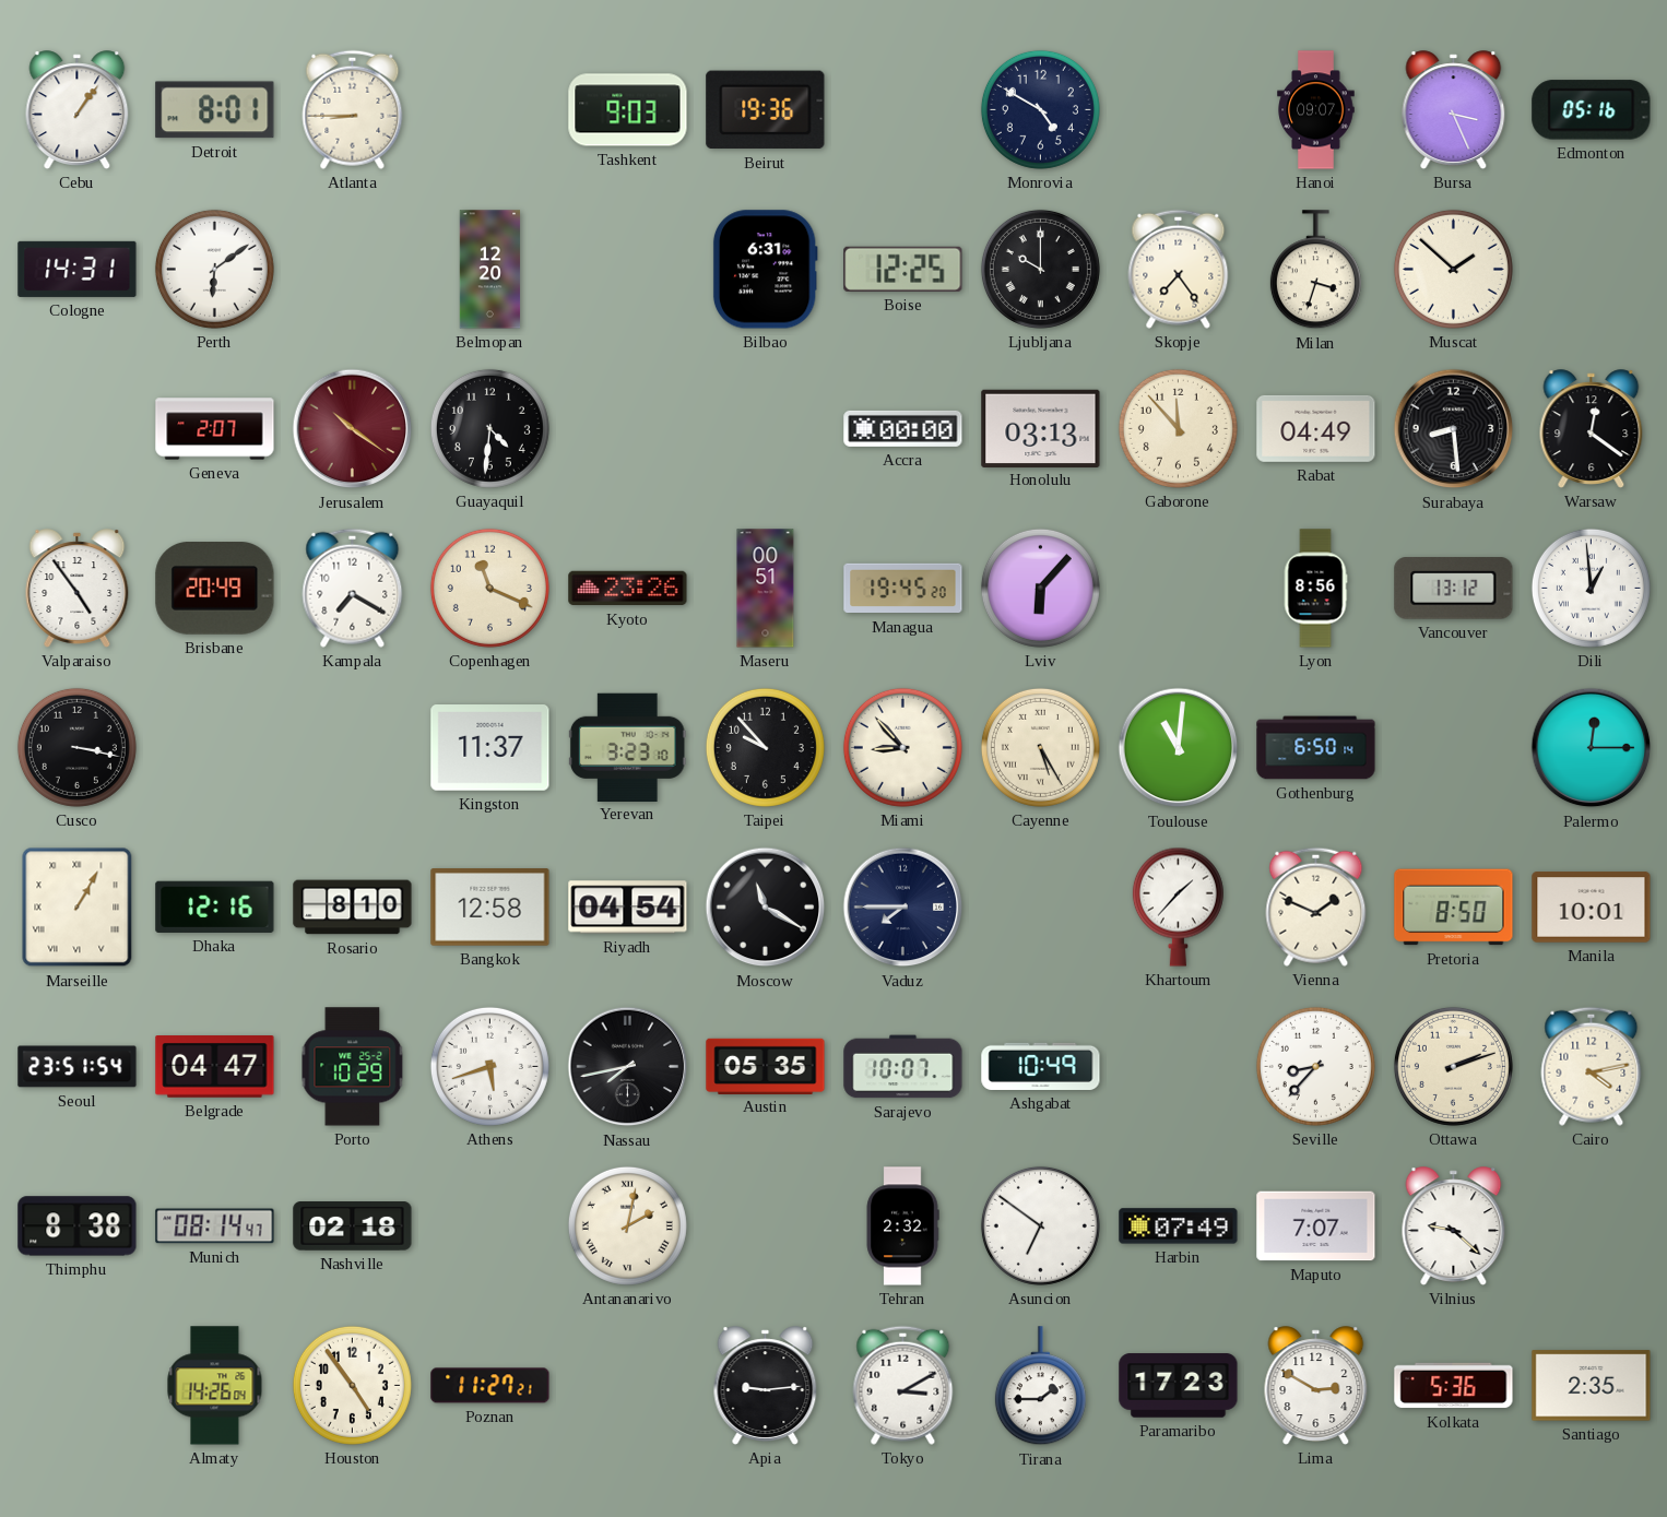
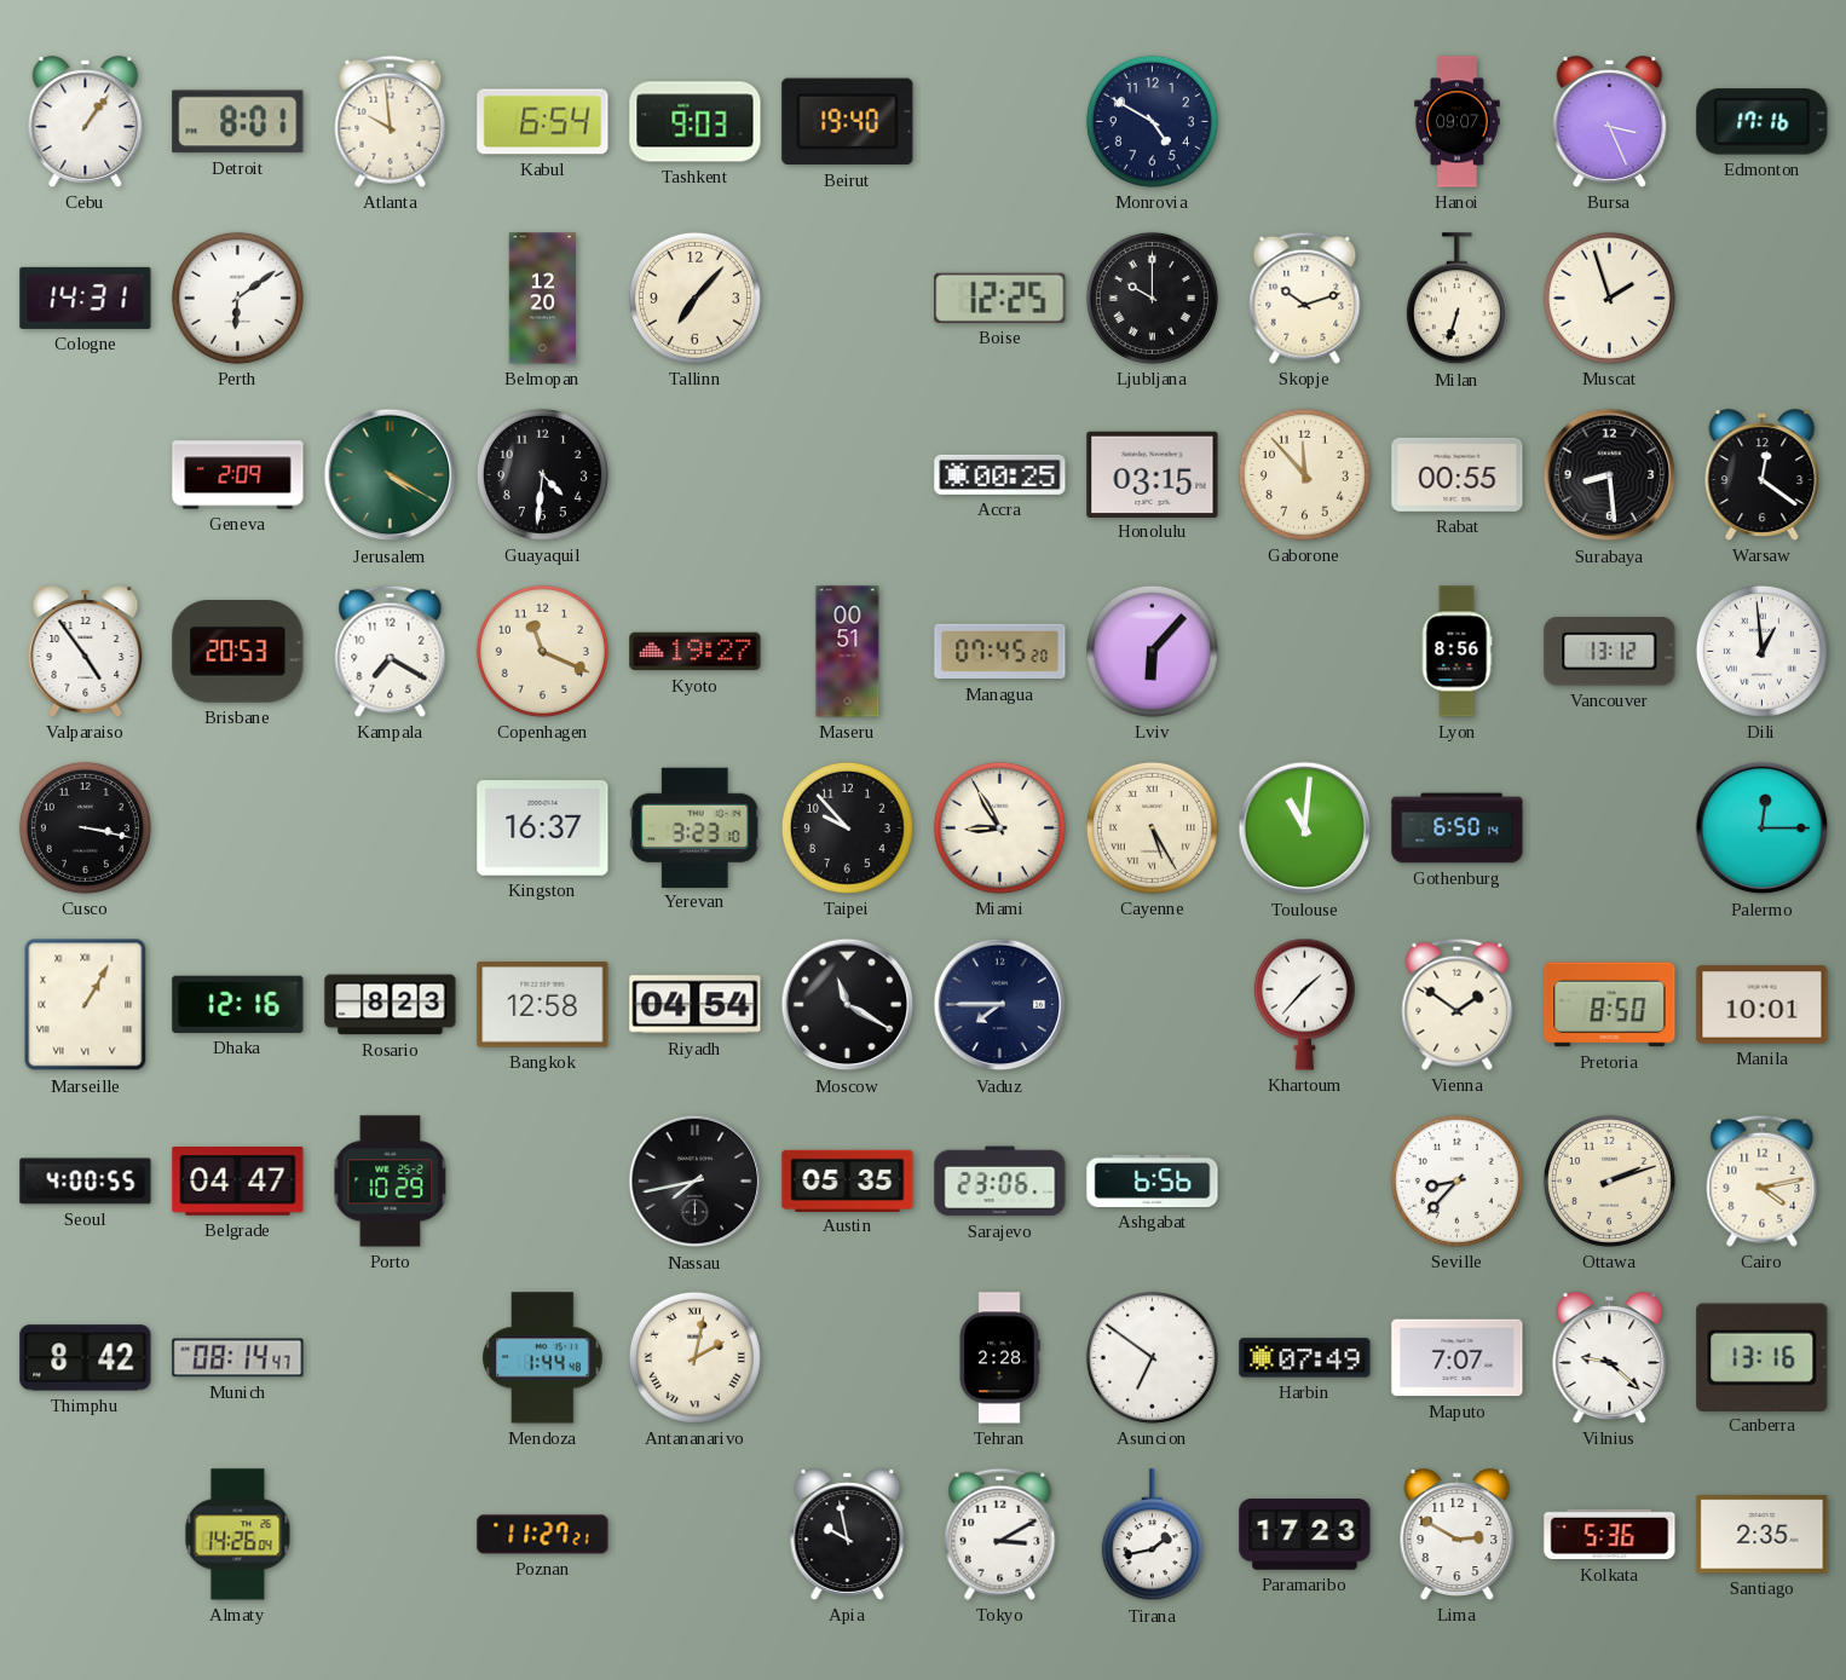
Atlanta: 8:45 -> 9:59
Kabul: none -> 6:54
Beirut: 19:36 -> 19:40
Edmonton: 05:16 -> 17:16
Tallinn: none -> 7:07
Bilbao: 6:31 -> none
Skopje: 7:24 -> 10:12
Milan: 3:33 -> 6:33
Muscat: 1:52 -> 1:57
Geneva: 2:07 -> 2:09
Jerusalem: 10:21 -> 4:20
Jerusalem dial: burgundy -> green
Accra: 00:00 -> 00:25
Honolulu: 03:13 -> 03:15
Rabat: 04:49 -> 00:55
Brisbane: 20:49 -> 20:53
Kyoto: 23:26 -> 19:27
Managua: 19:45 -> 07:45
Kingston: 11:37 -> 16:37
Miami: 8:53 -> 8:55
Rosario: 8:10 -> 8:23
Vienna: 1:49 -> 1:51
Seoul: 23:51 -> 4:00
Athens: 5:42 -> none
Sarajevo: 10:07 -> 23:06
Ashgabat: 10:49 -> 6:56
Thimphu: 8:38 -> 8:42
Nashville: 02:18 -> none
Mendoza: none -> 1:44
Tehran: 2:32 -> 2:28
Canberra: none -> 13:16
Houston: 4:54 -> none
Apia: 9:14 -> 9:58
Tirana: 1:45 -> 1:43
